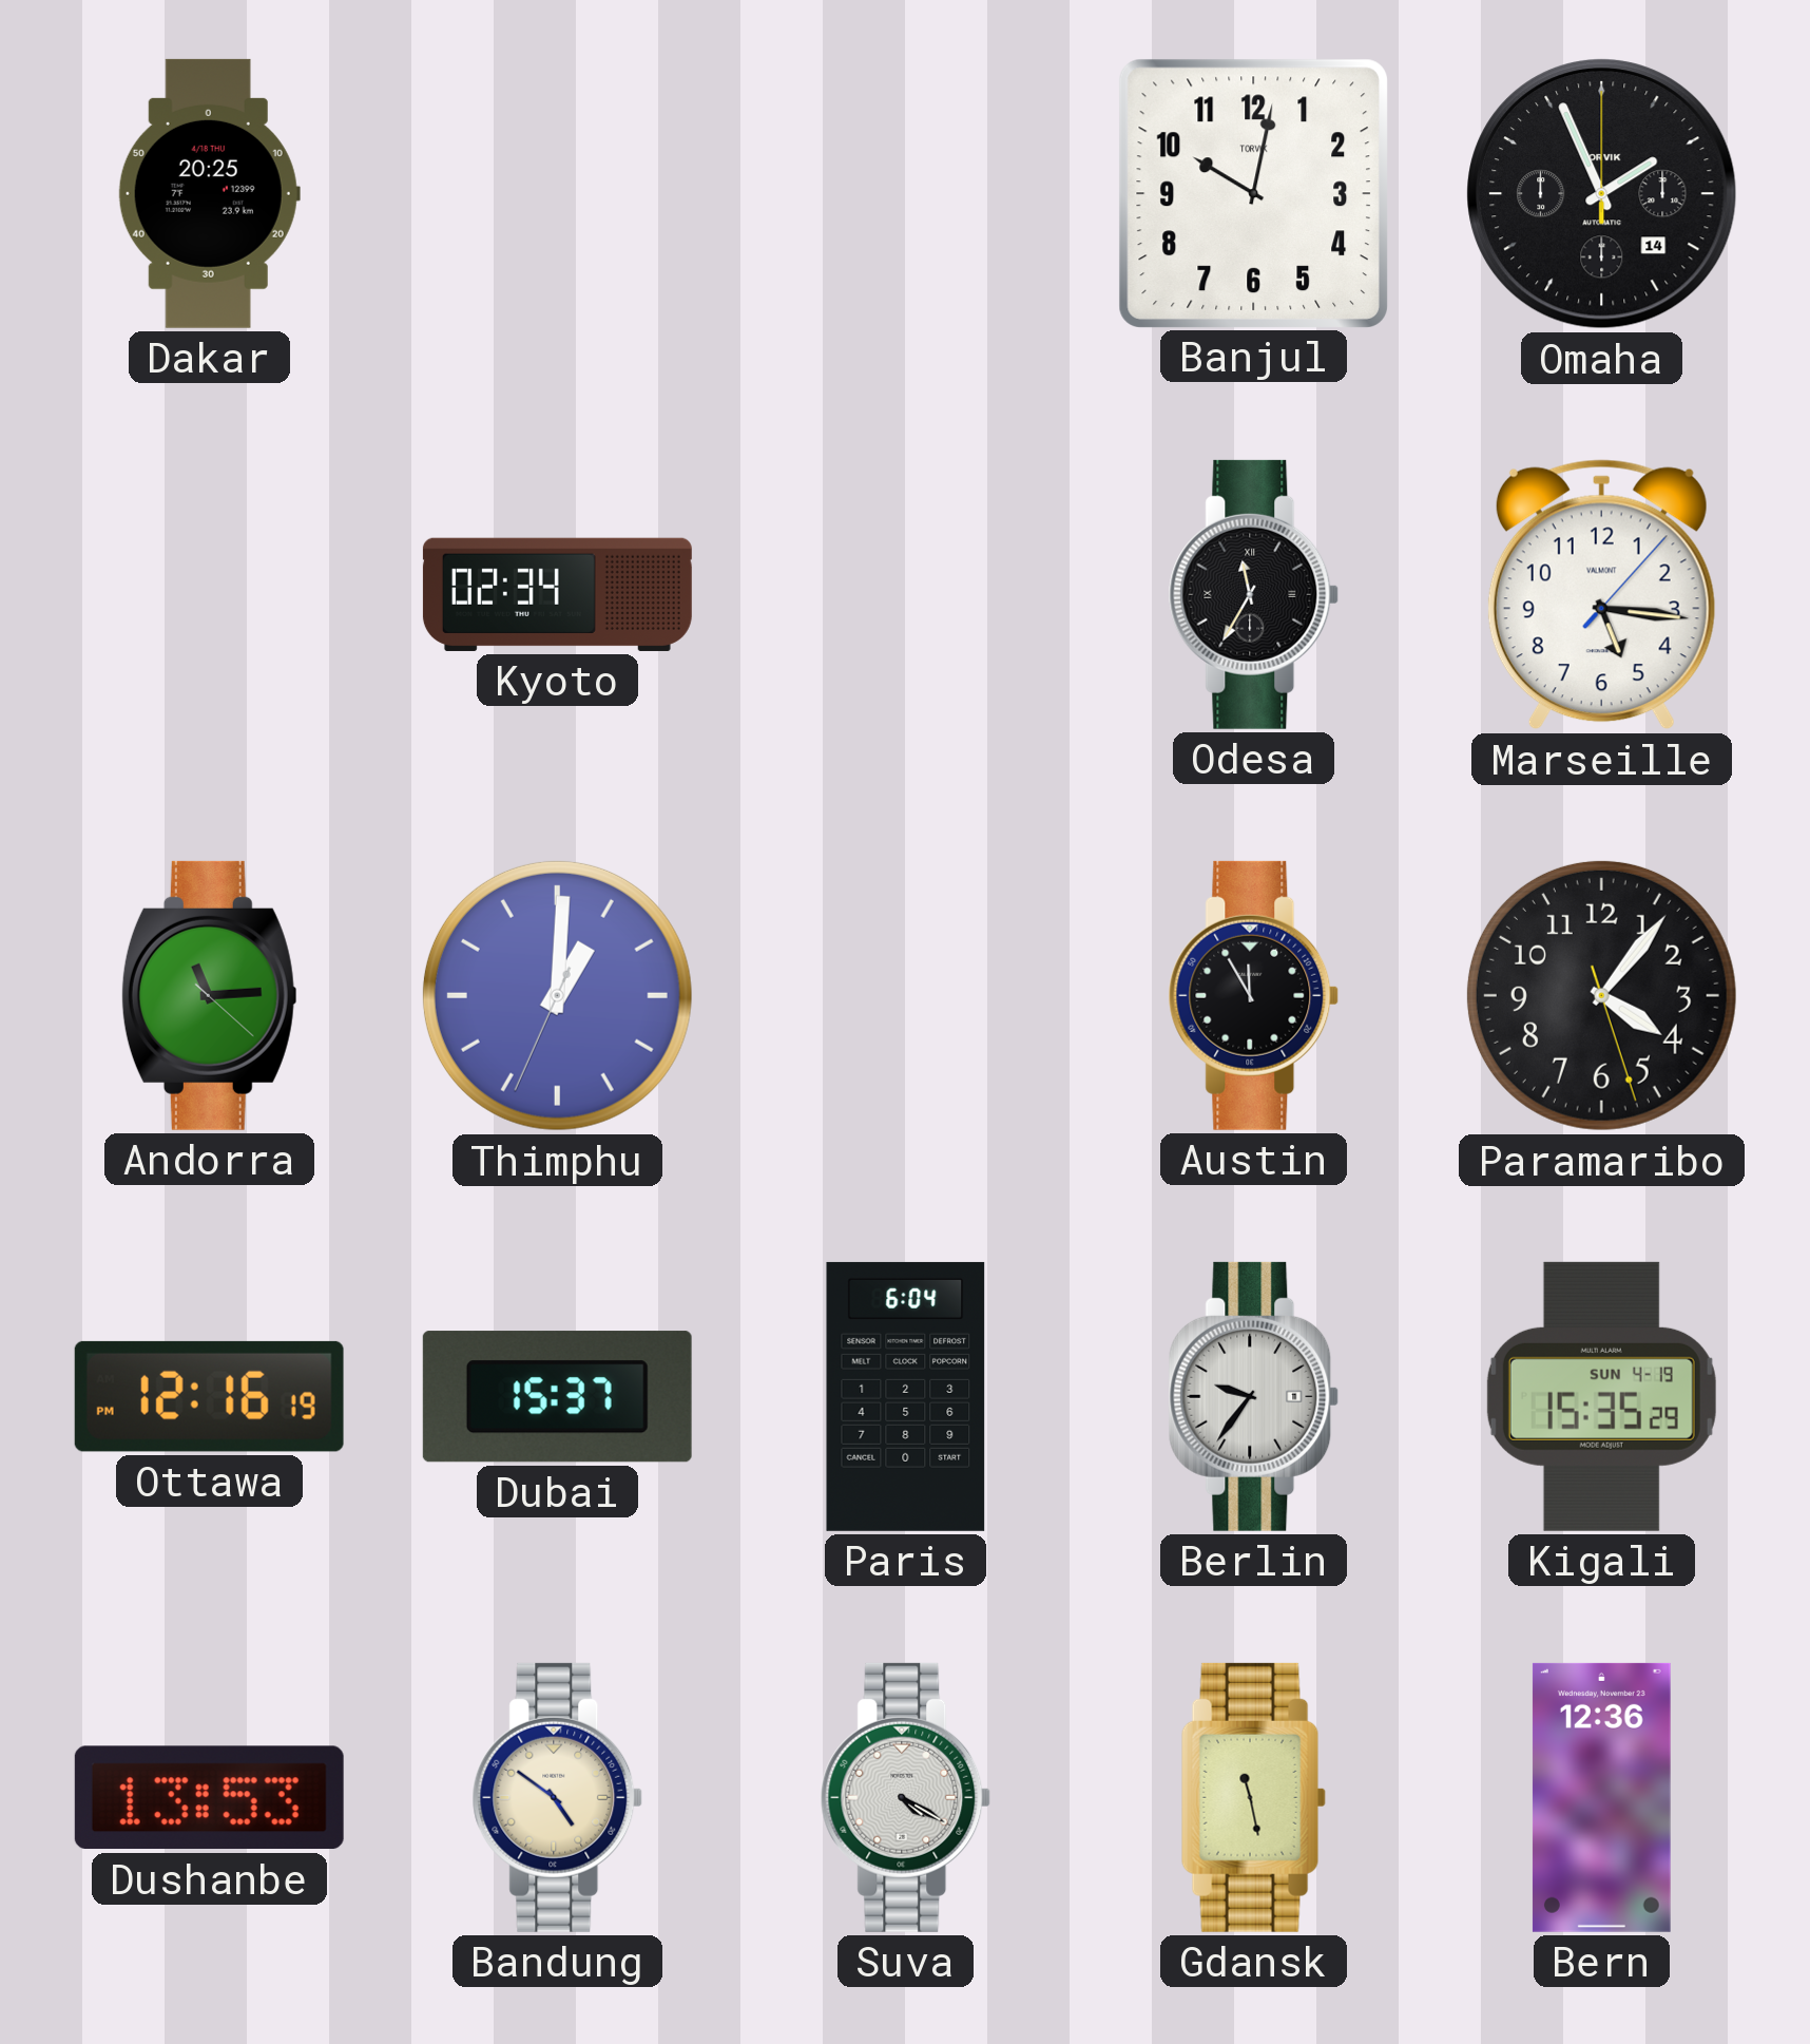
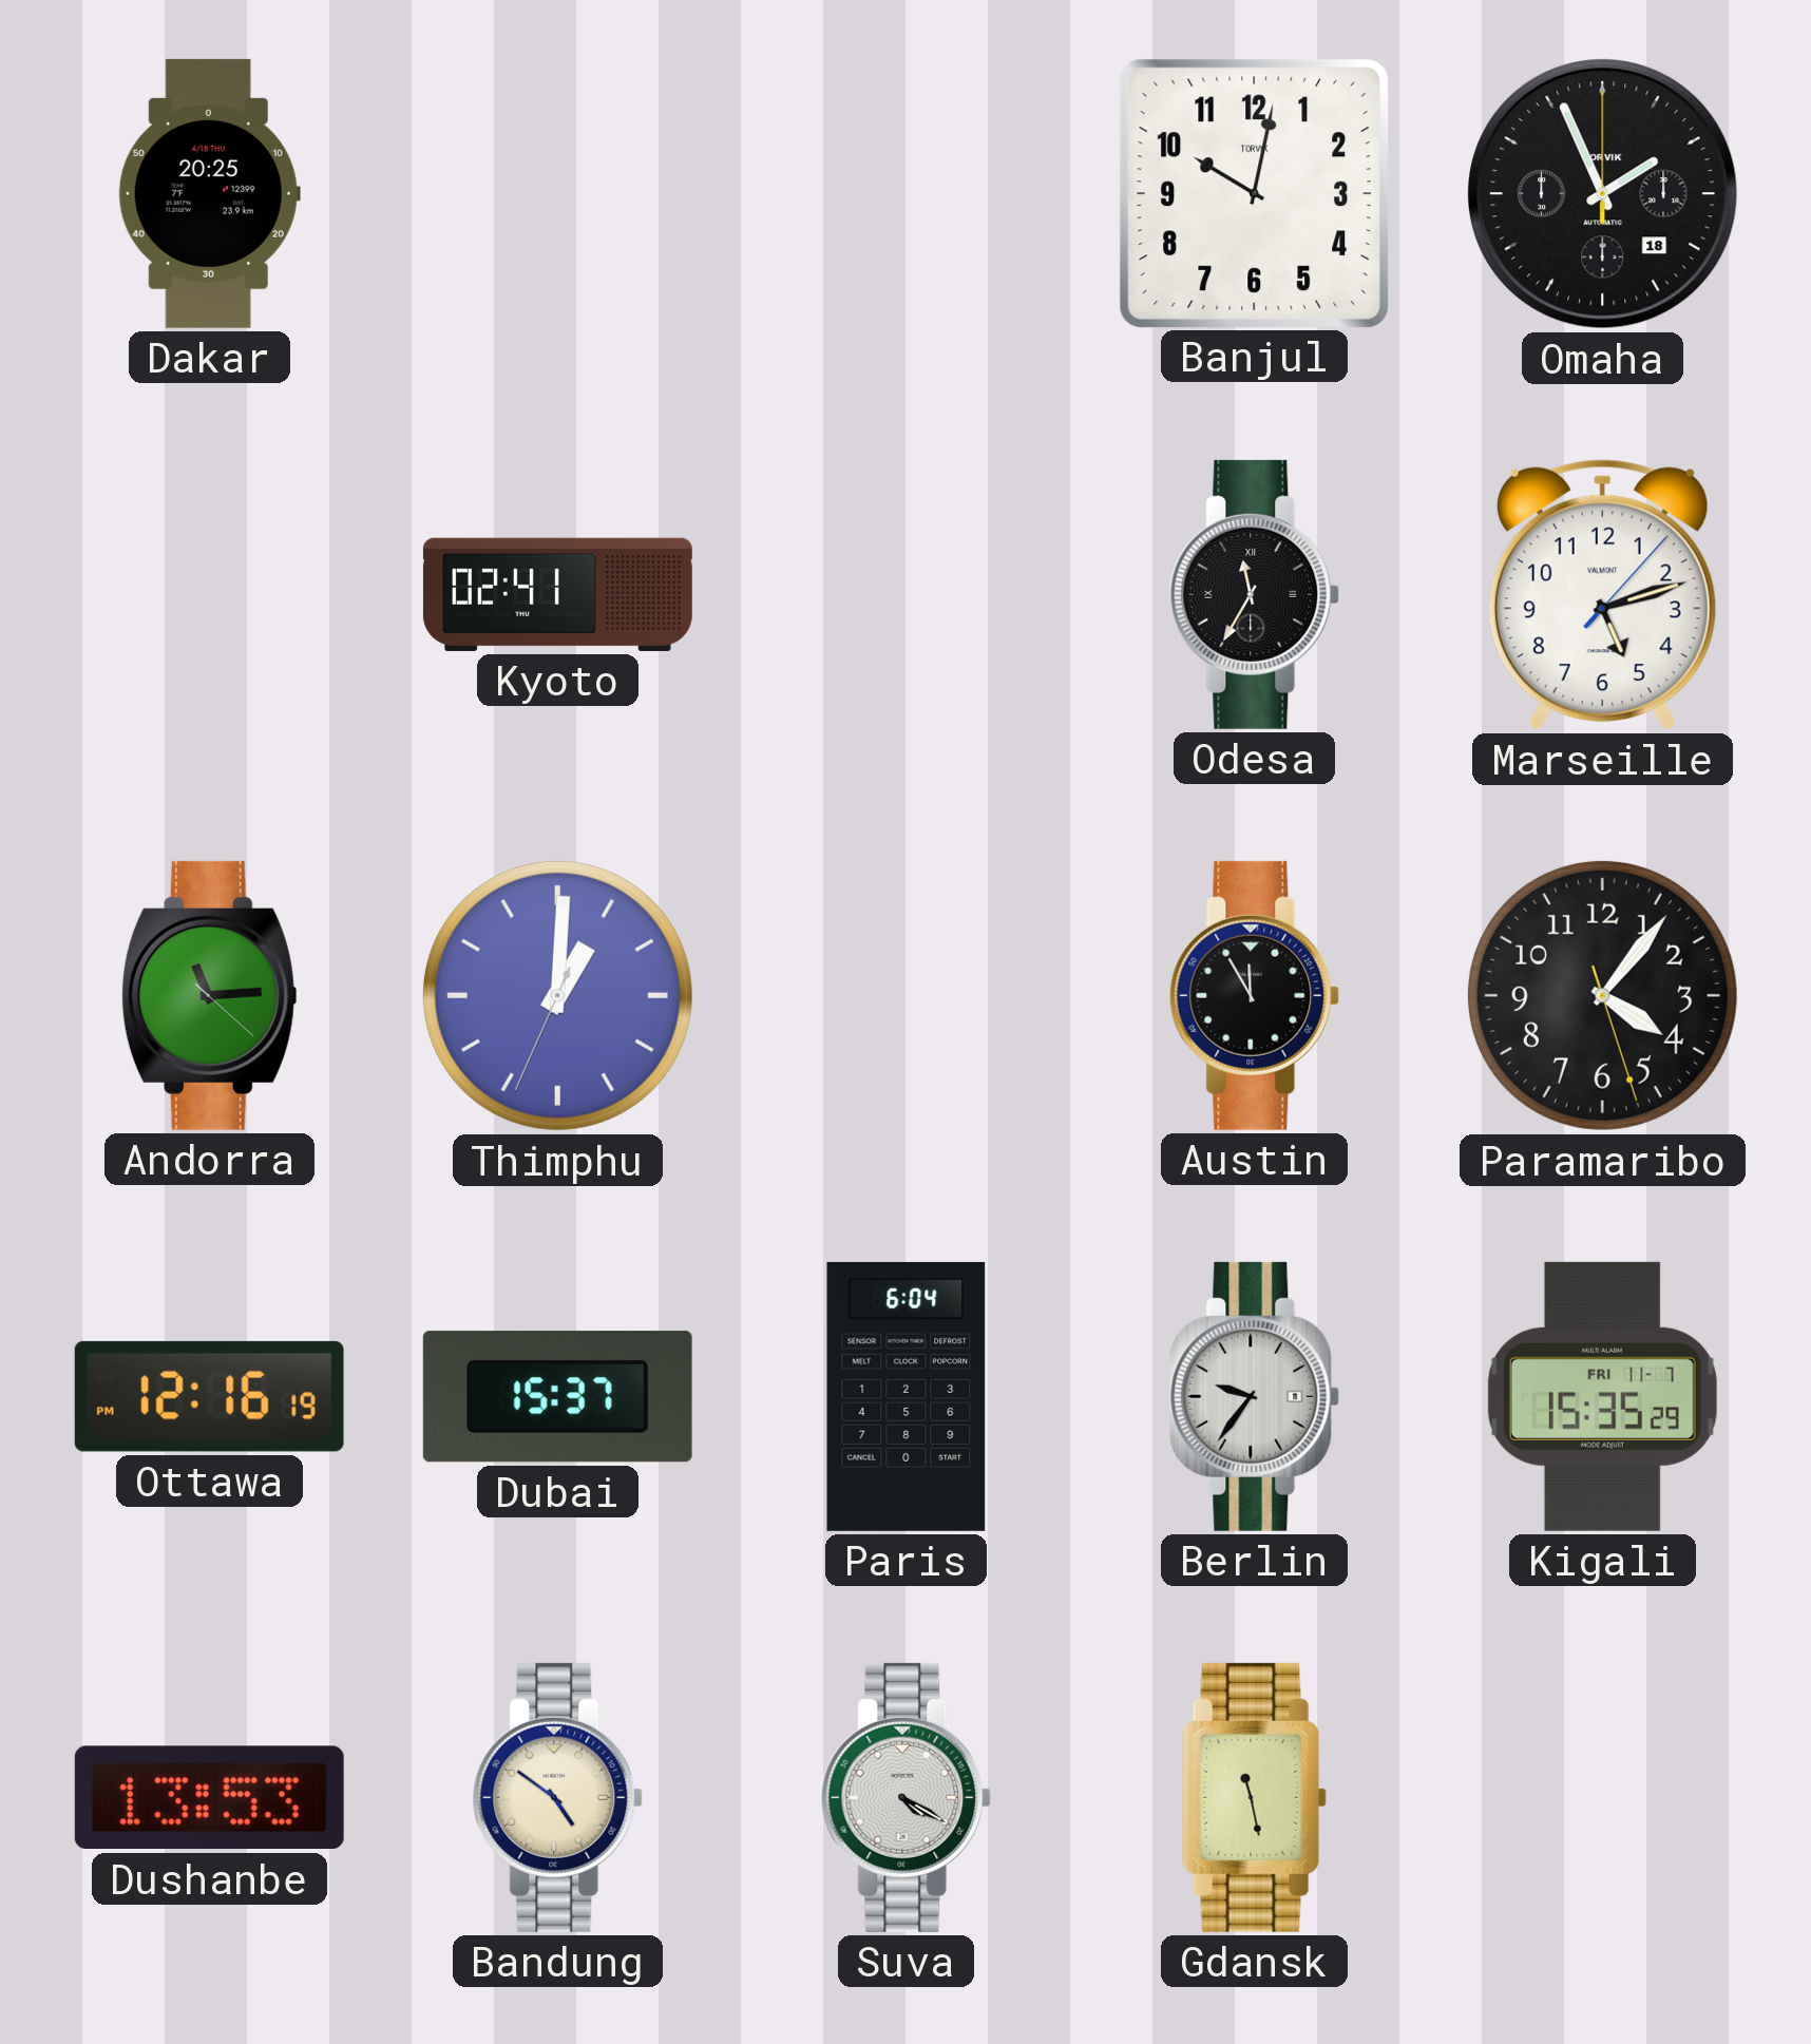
Omaha date: 14 -> 18
Kyoto: 02:34 -> 02:41
Marseille: 5:16 -> 5:12
Kigali date: SUN 4-19 -> FRI 11-7
Bern: 12:36 -> none
